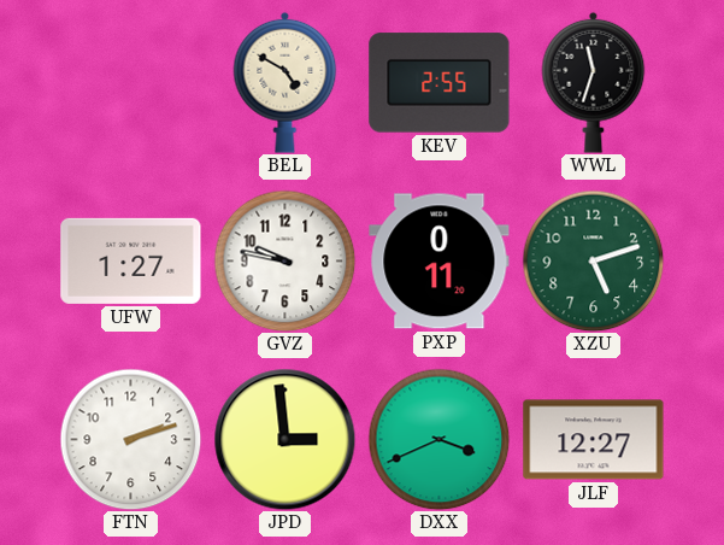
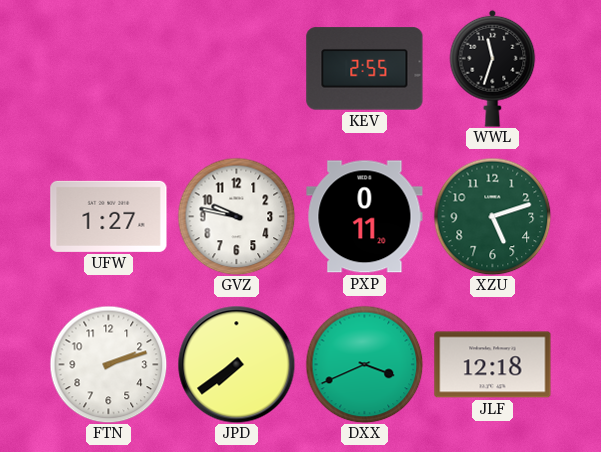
BEL: 4:50 -> none
JPD: 2:59 -> 7:39
JLF: 12:27 -> 12:18
